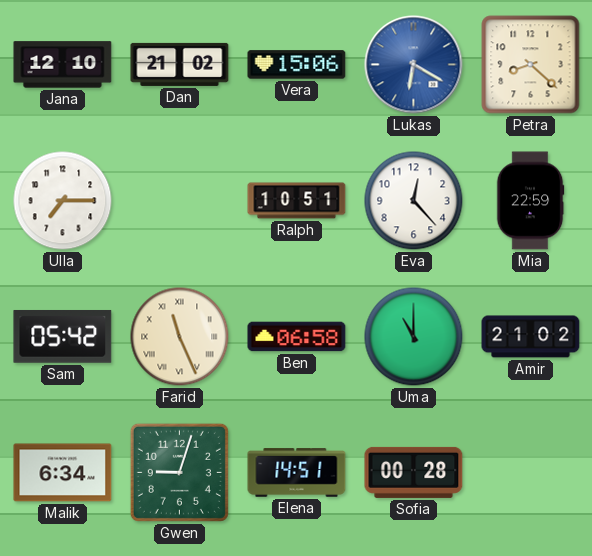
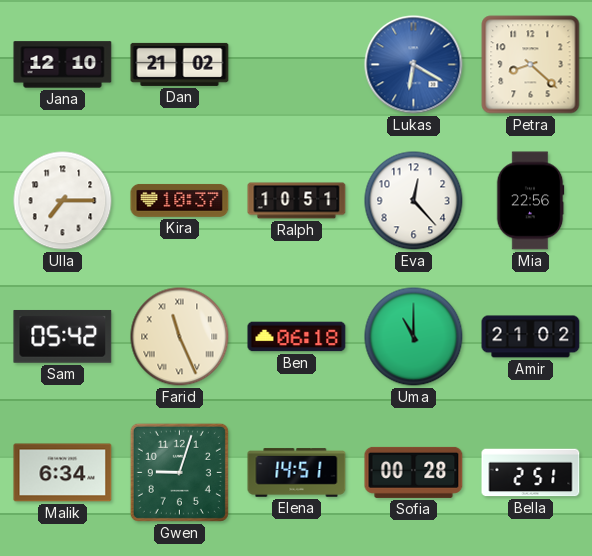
Vera: 15:06 -> none
Kira: none -> 10:37
Mia: 22:59 -> 22:56
Ben: 06:58 -> 06:18
Bella: none -> 2:51
